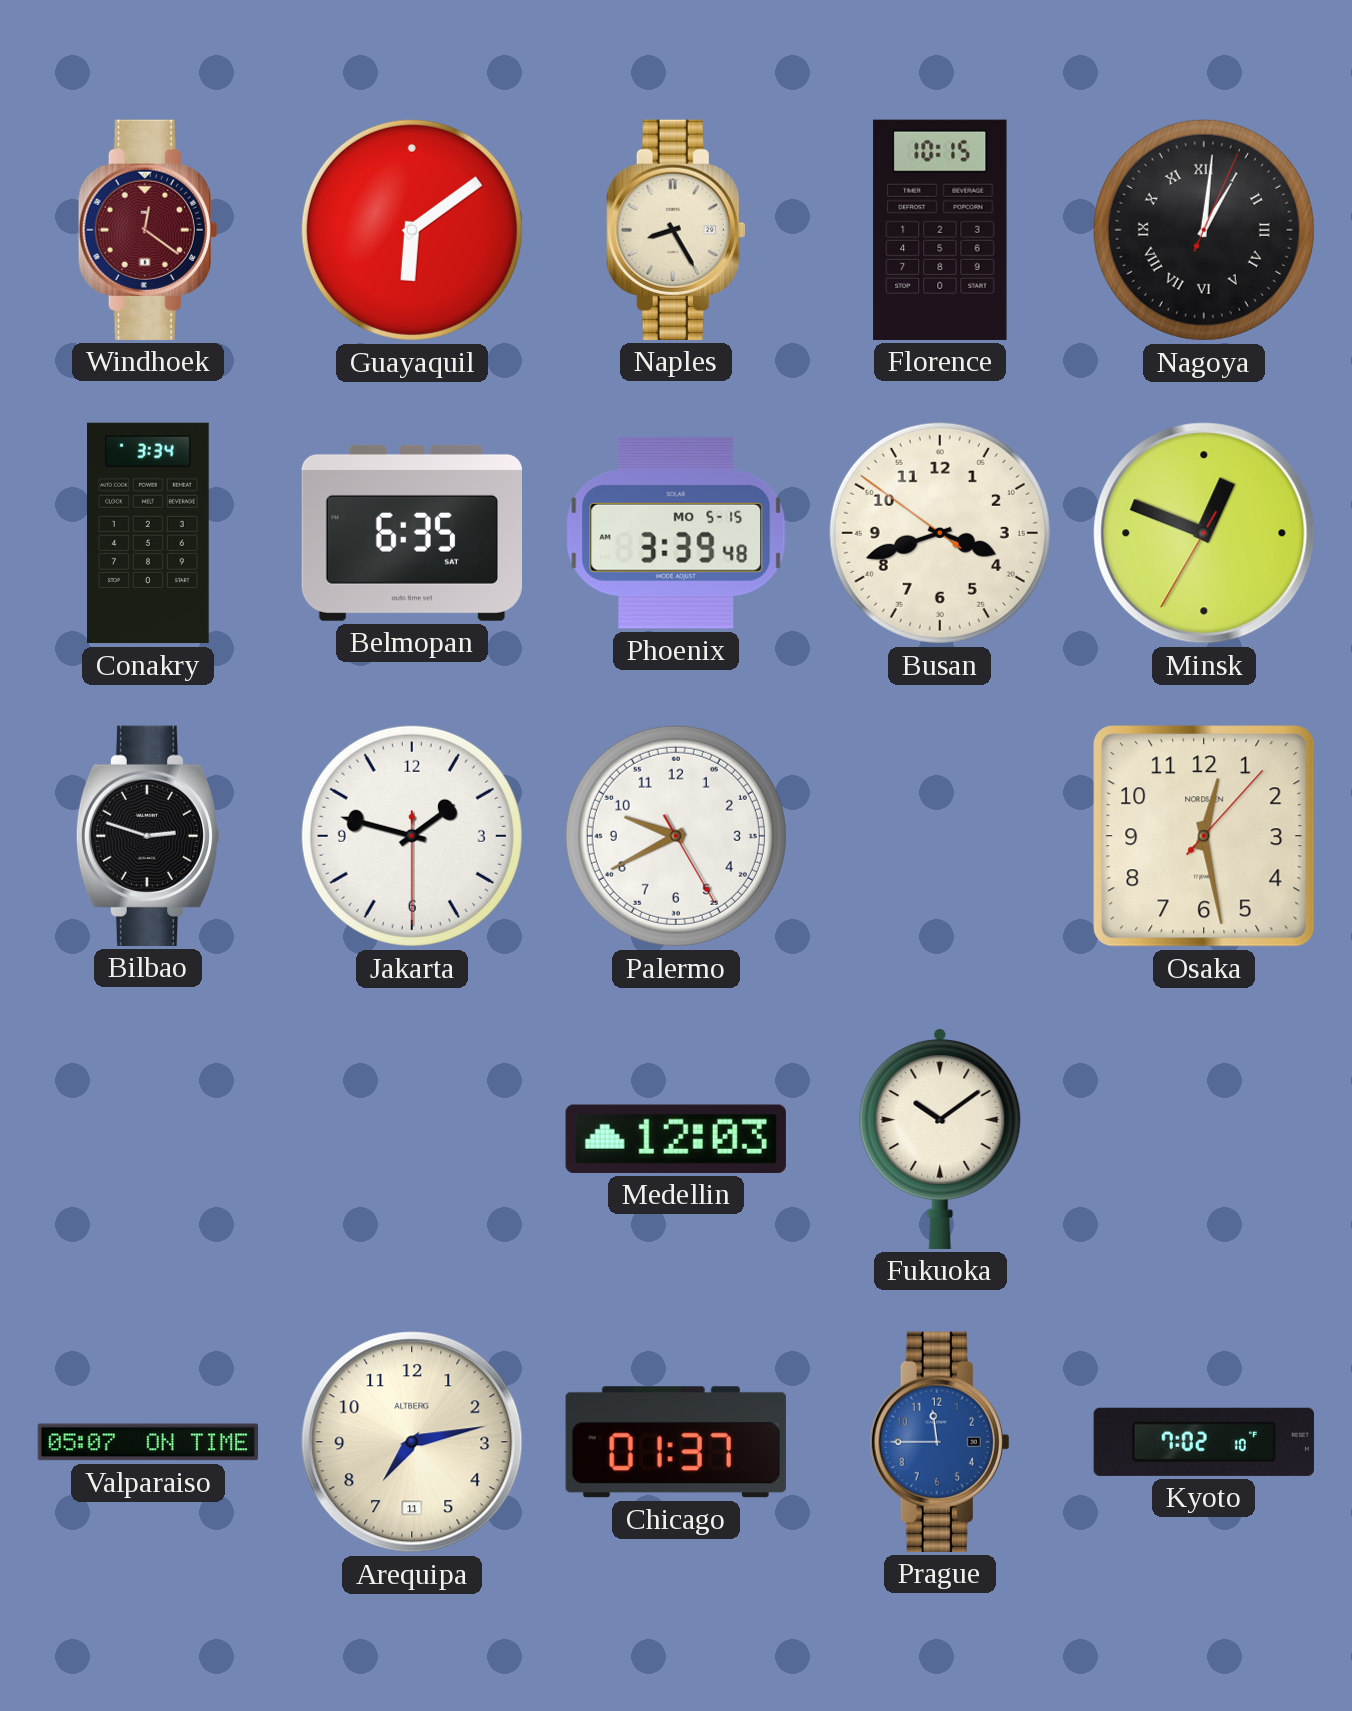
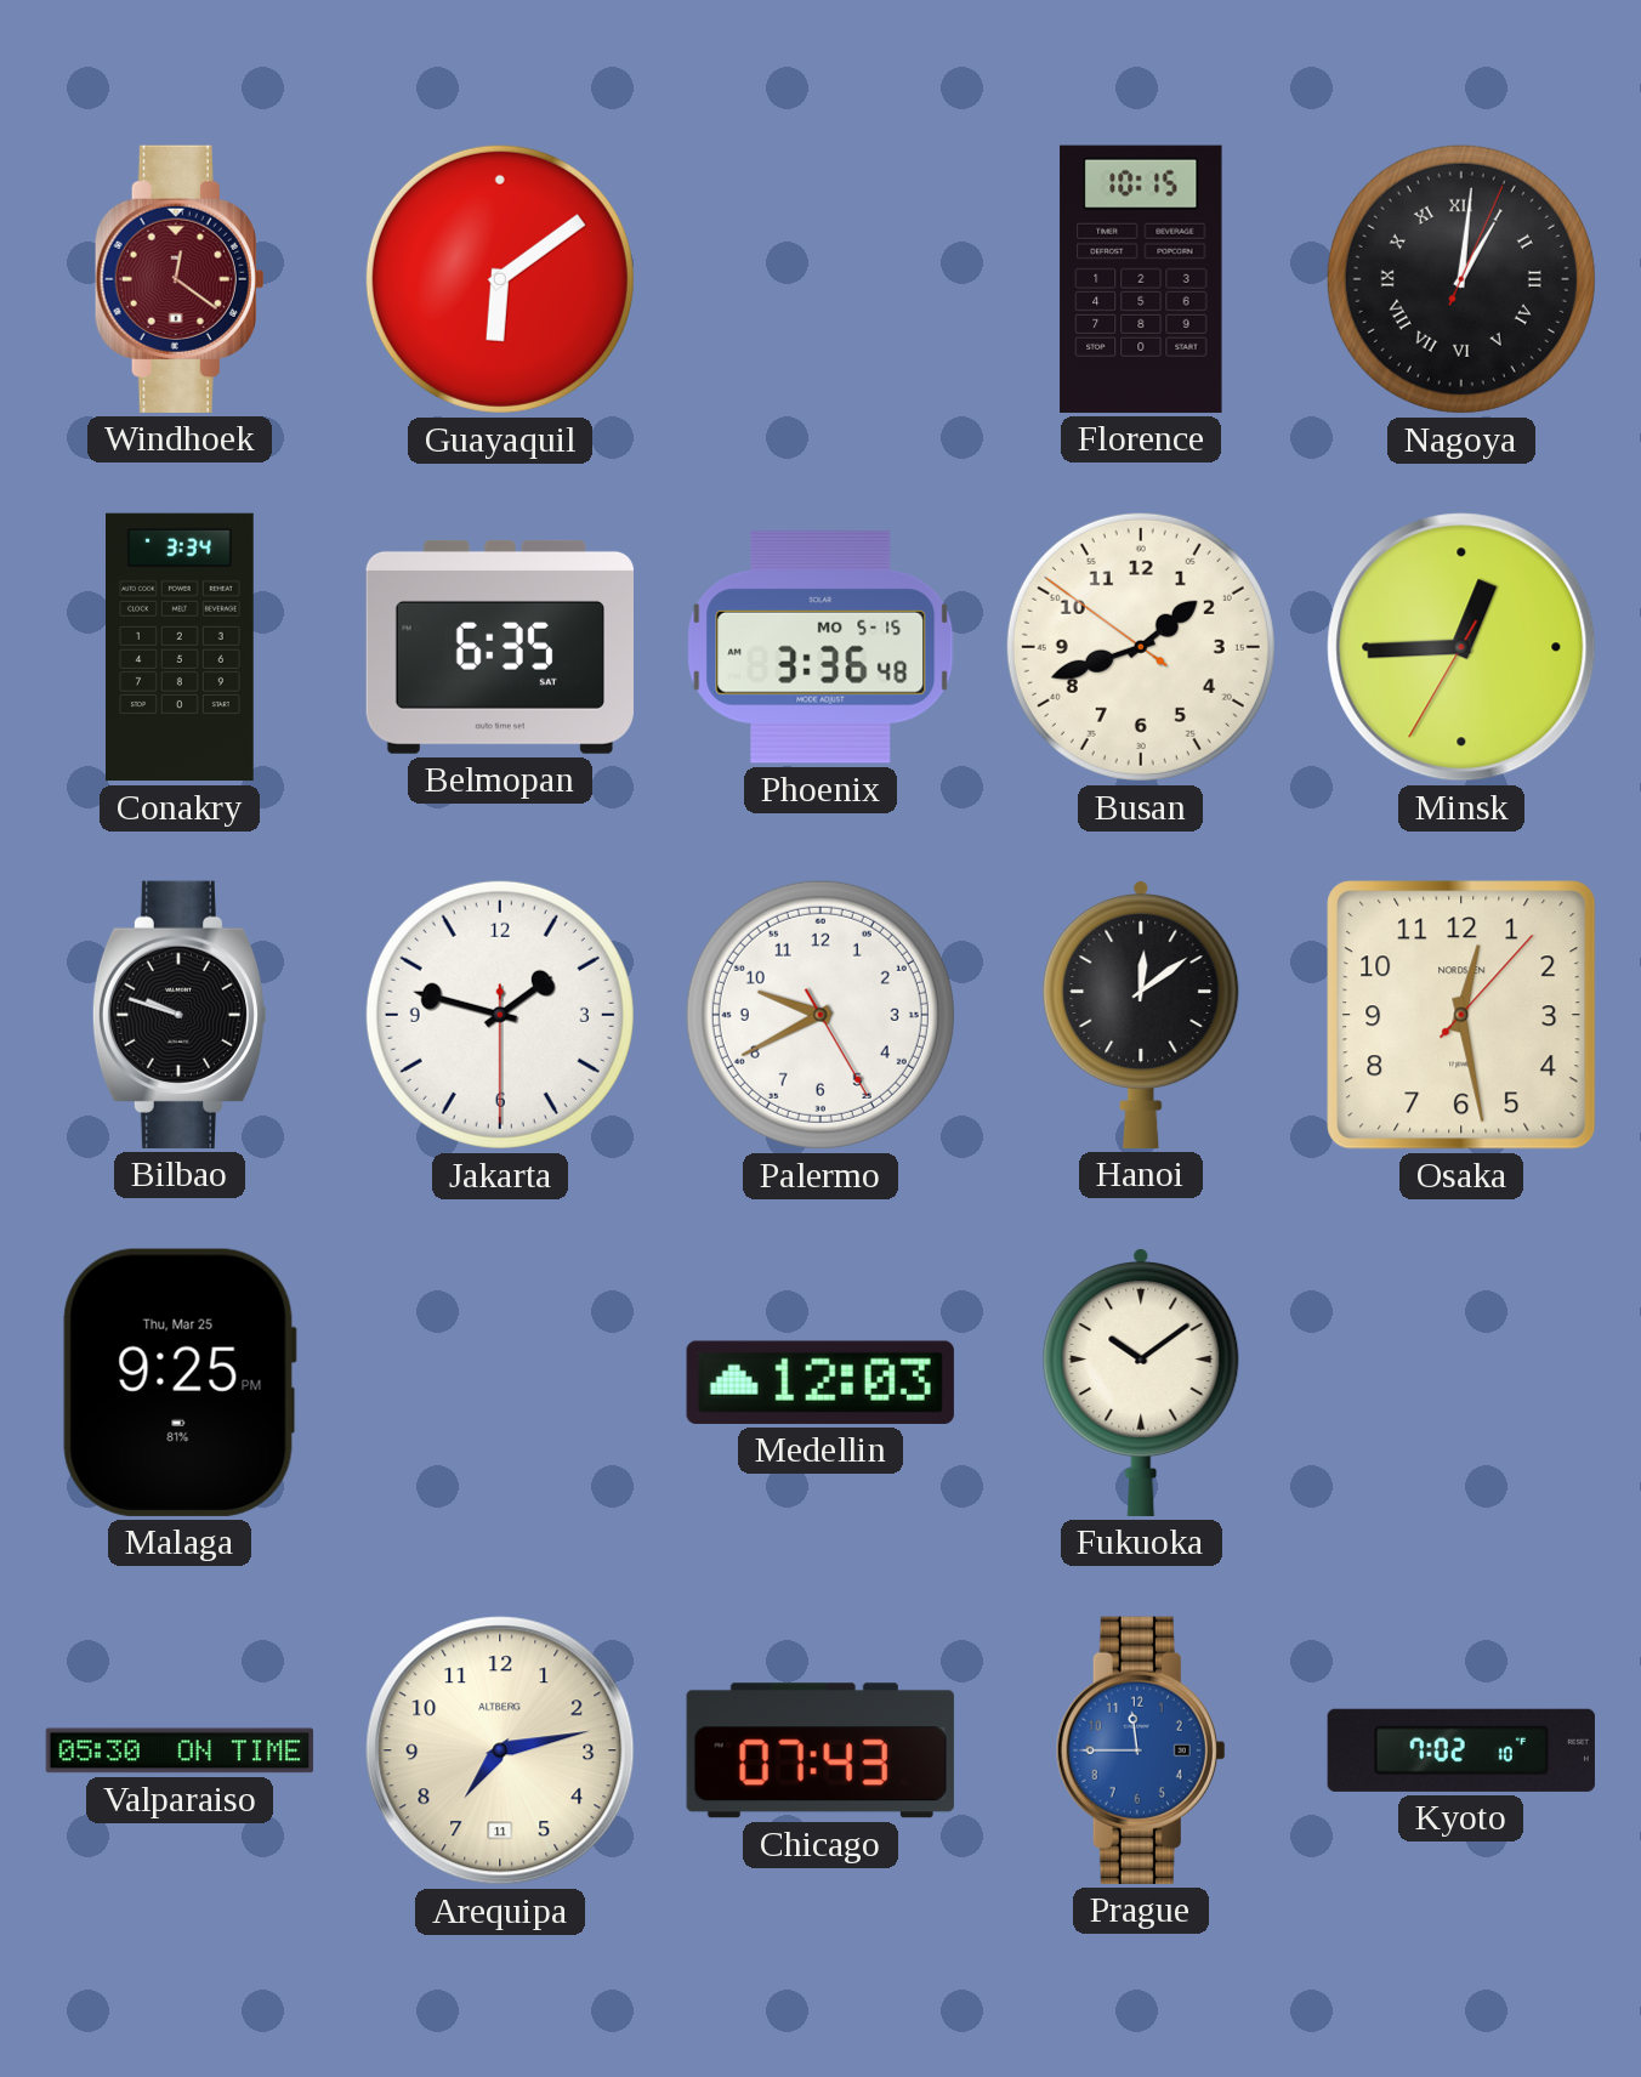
Naples: 8:25 -> none
Phoenix: 3:39 -> 3:36
Busan: 3:41 -> 1:41
Minsk: 12:48 -> 12:44
Bilbao: 2:48 -> 9:48
Hanoi: none -> 12:09
Malaga: none -> 9:25
Valparaiso: 05:07 -> 05:30
Chicago: 01:37 -> 07:43
